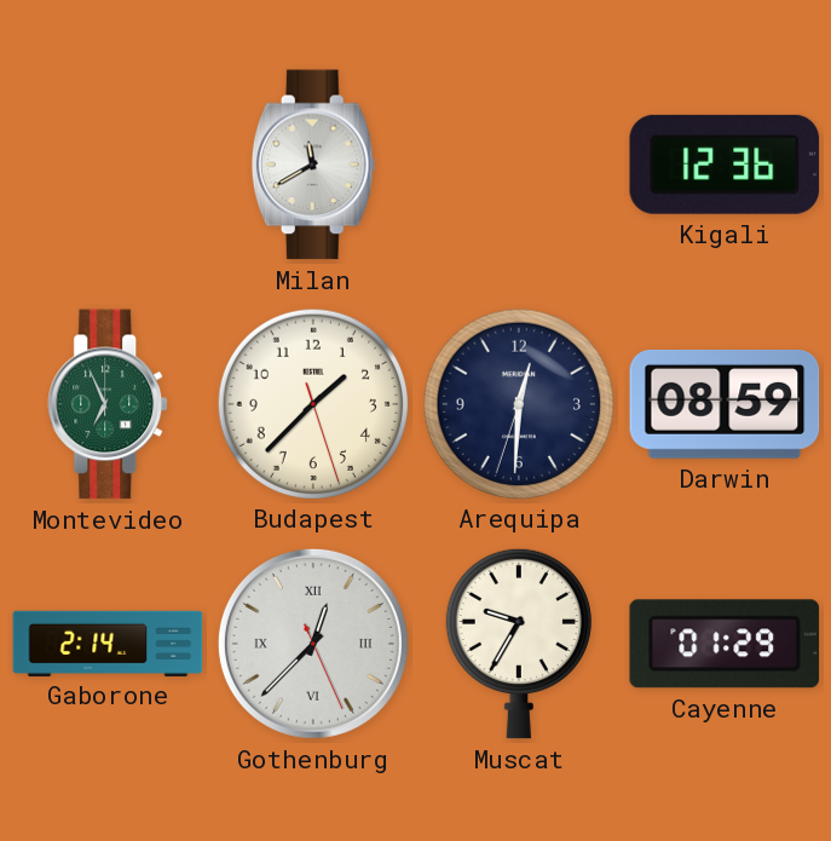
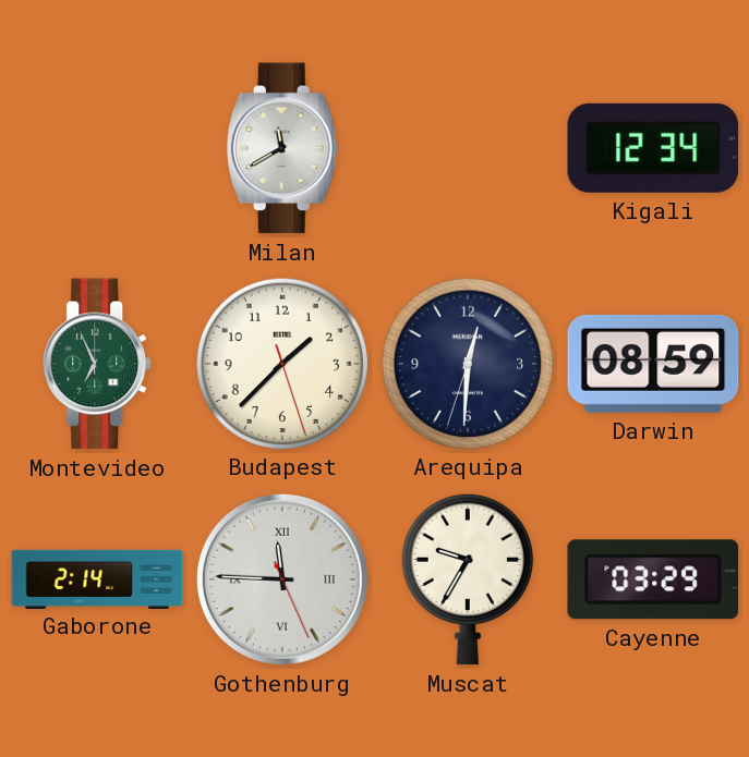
Kigali: 12:36 -> 12:34
Gothenburg: 12:37 -> 11:45
Cayenne: 01:29 -> 03:29
